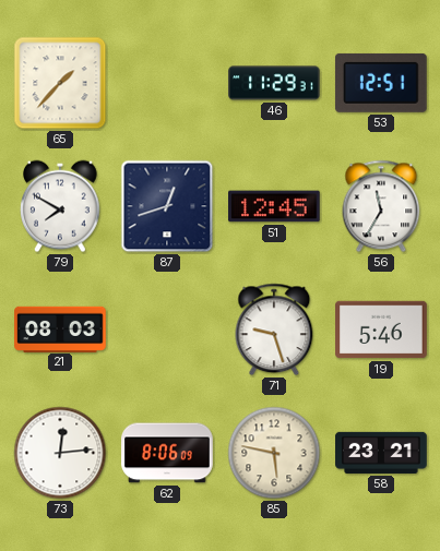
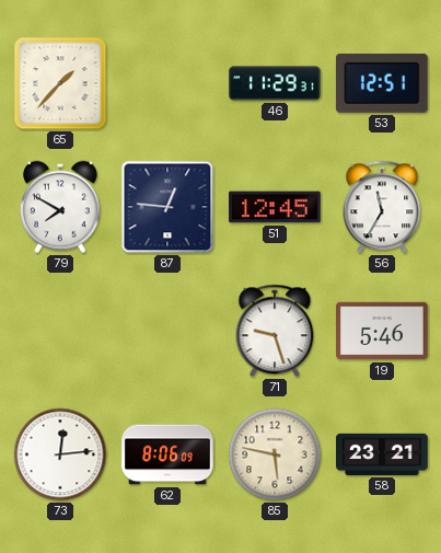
87: 12:42 -> 12:46
21: 08:03 -> none
